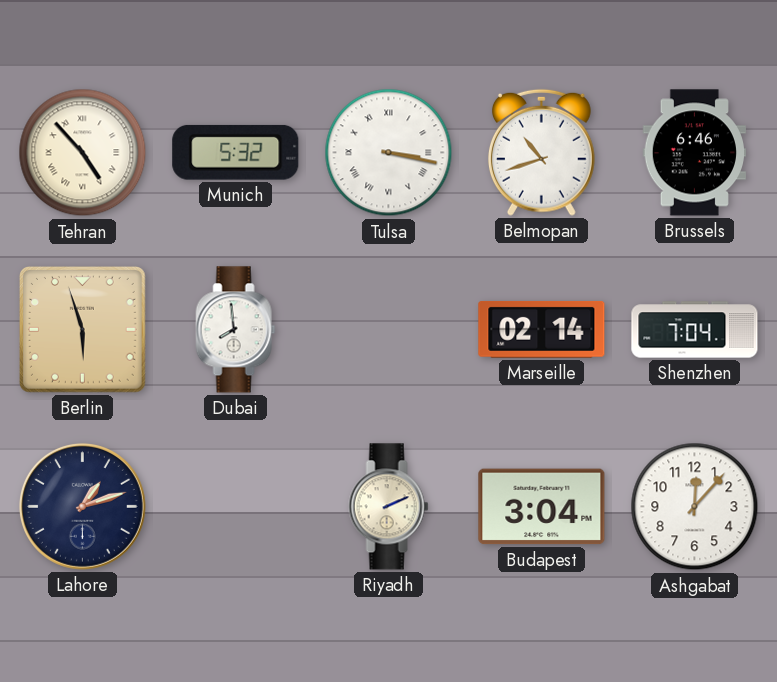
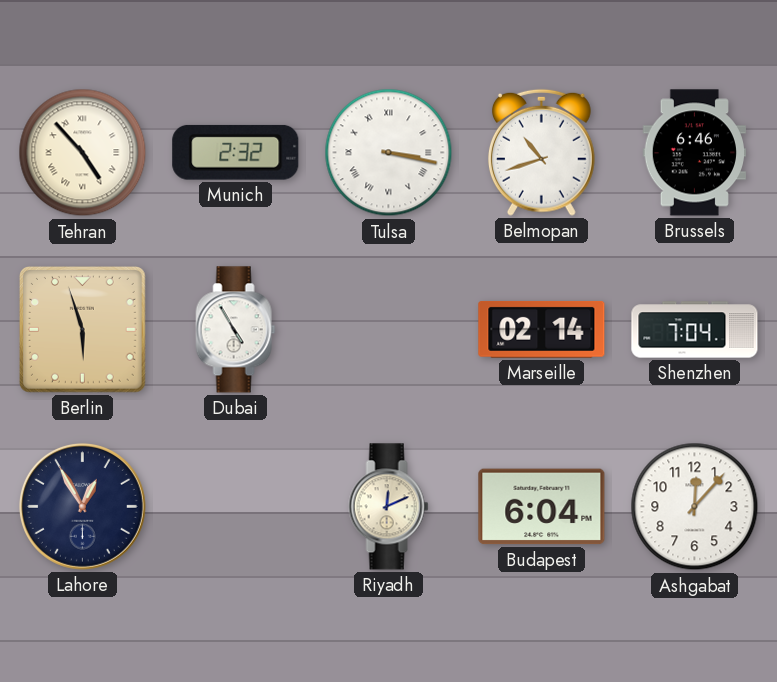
Munich: 5:32 -> 2:32
Dubai: 7:59 -> 4:55
Lahore: 1:12 -> 12:55
Riyadh: 2:11 -> 12:11
Budapest: 3:04 -> 6:04
